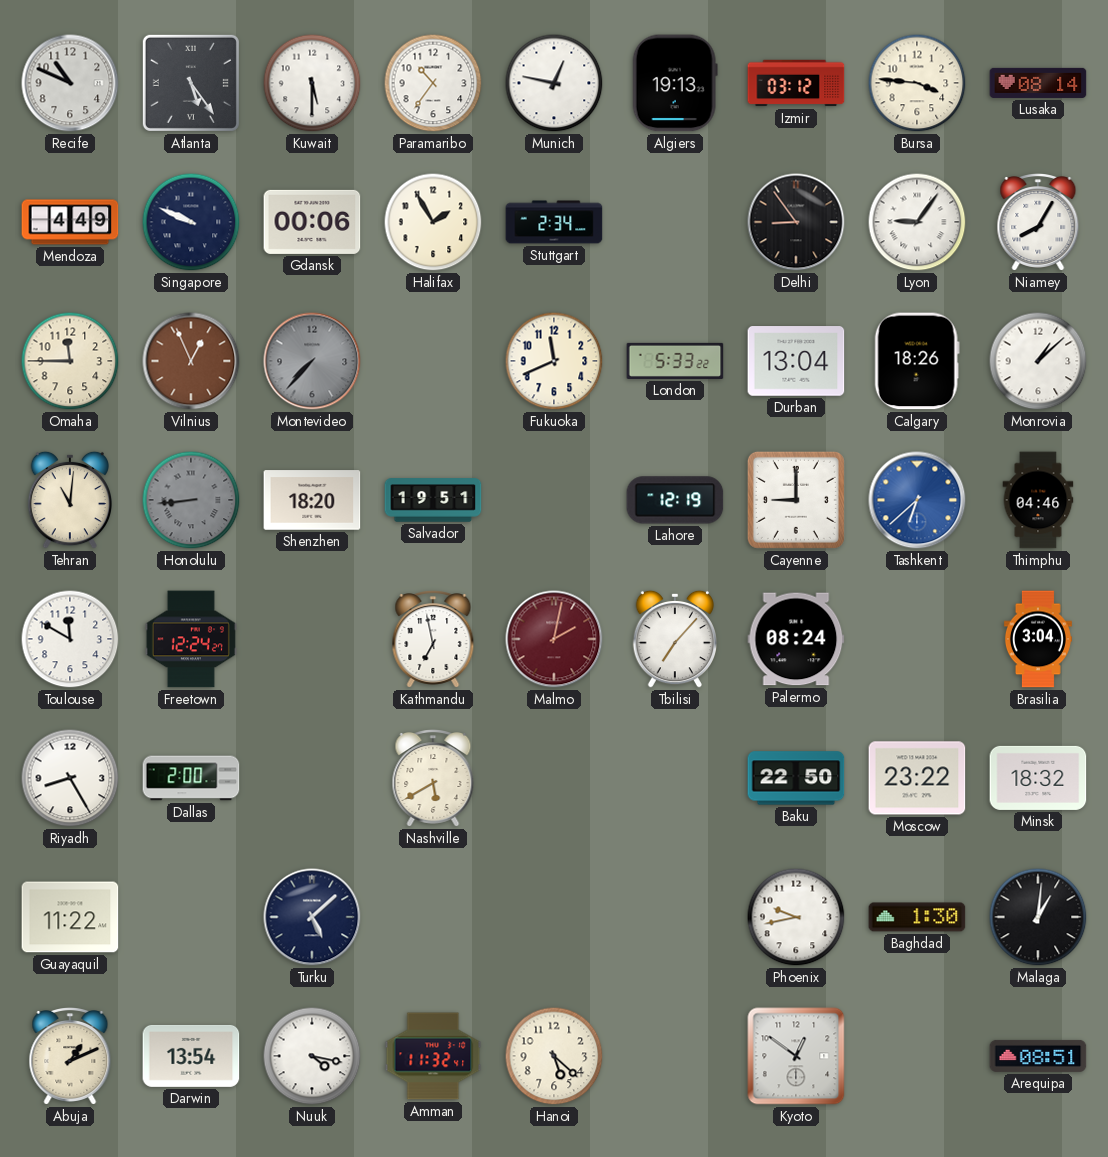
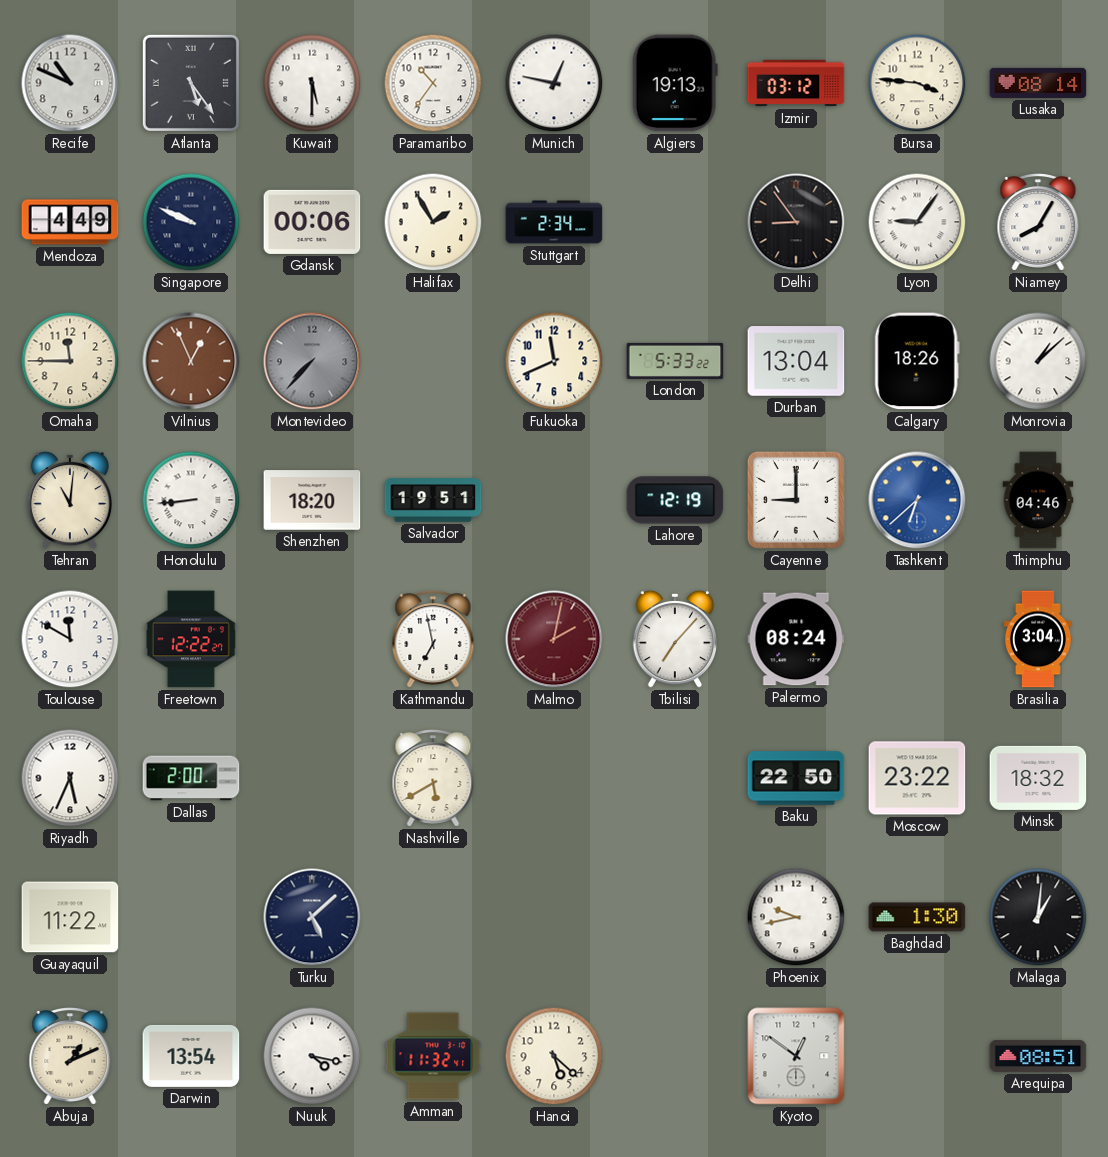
Honolulu dial: grey -> white
Freetown: 12:24 -> 12:22
Riyadh: 8:25 -> 5:34
